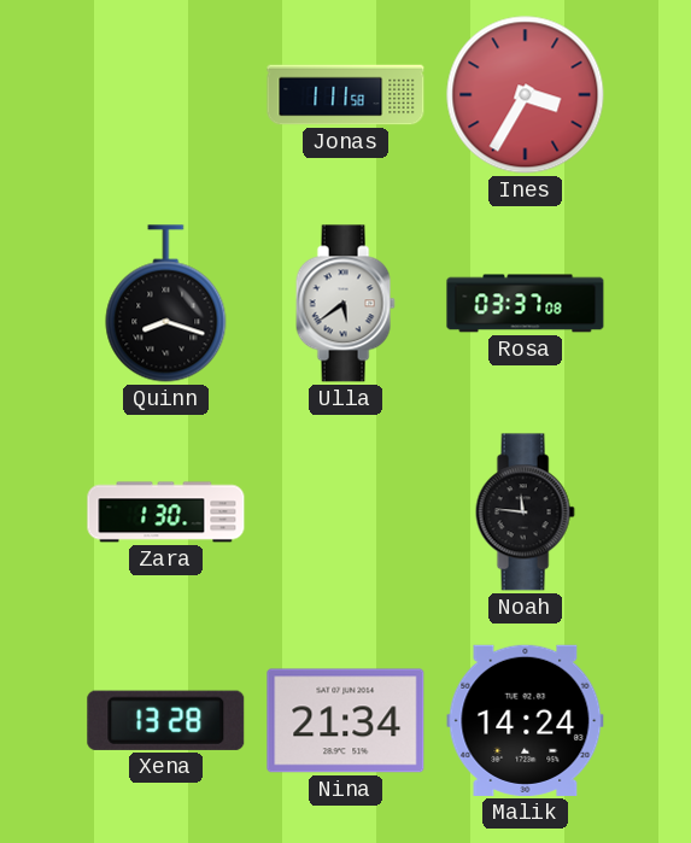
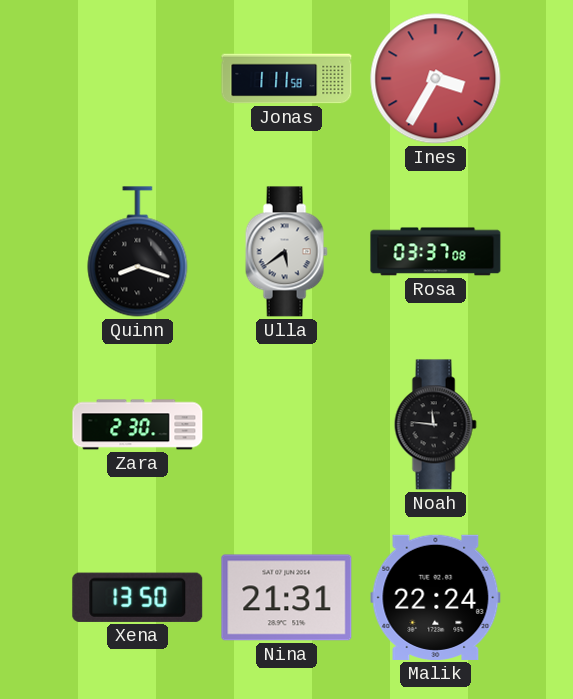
Zara: 1:30 -> 2:30
Xena: 13:28 -> 13:50
Nina: 21:34 -> 21:31
Malik: 14:24 -> 22:24
